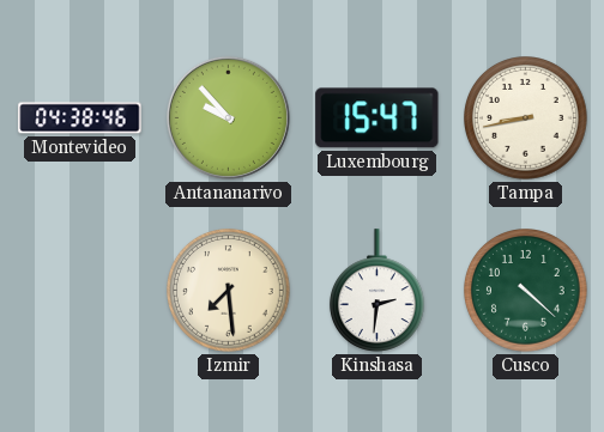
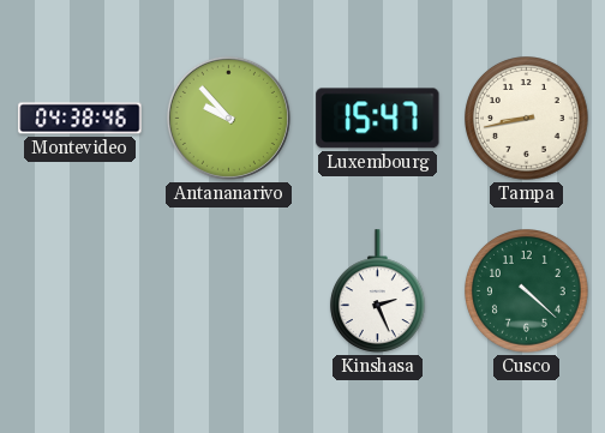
Izmir: 7:29 -> none
Kinshasa: 2:31 -> 2:26
